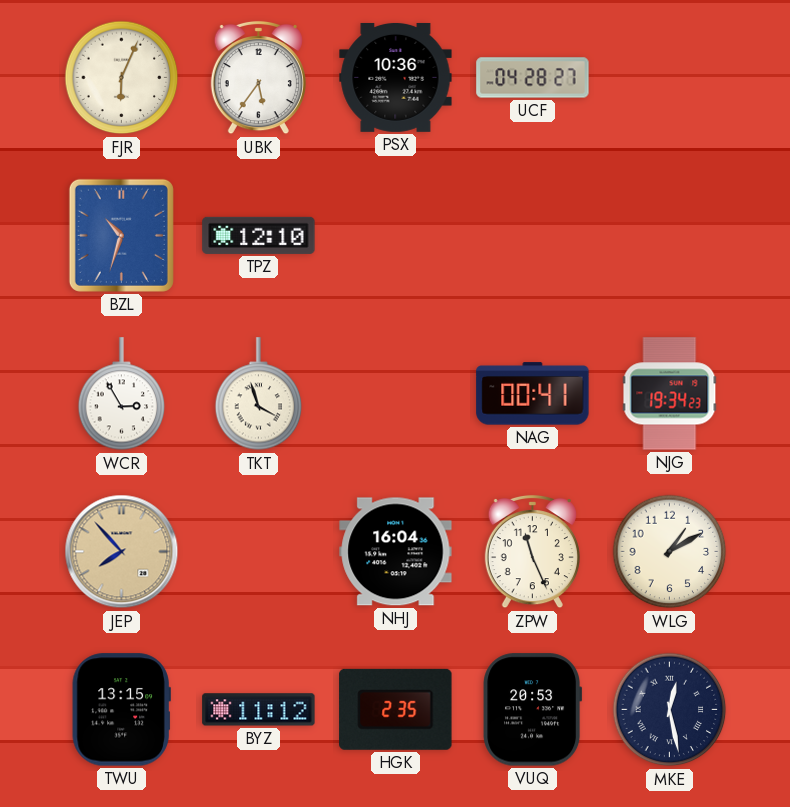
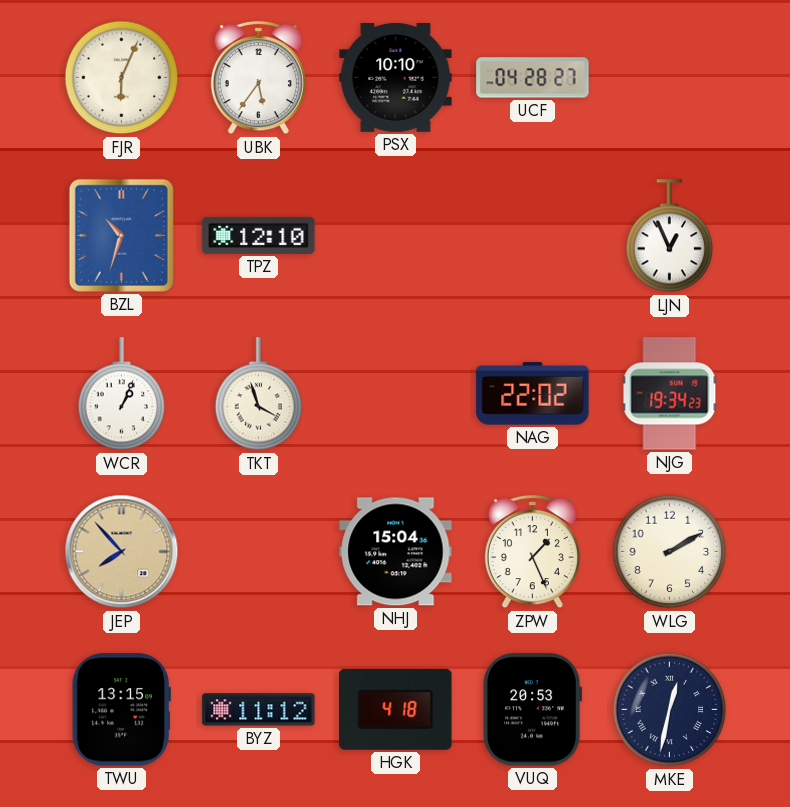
PSX: 10:36 -> 10:10
LJN: none -> 12:56
WCR: 2:55 -> 1:04
NAG: 00:41 -> 22:02
NHJ: 16:04 -> 15:04
ZPW: 11:26 -> 1:26
WLG: 1:10 -> 2:10
HGK: 2:35 -> 4:18
MKE: 12:28 -> 12:32
